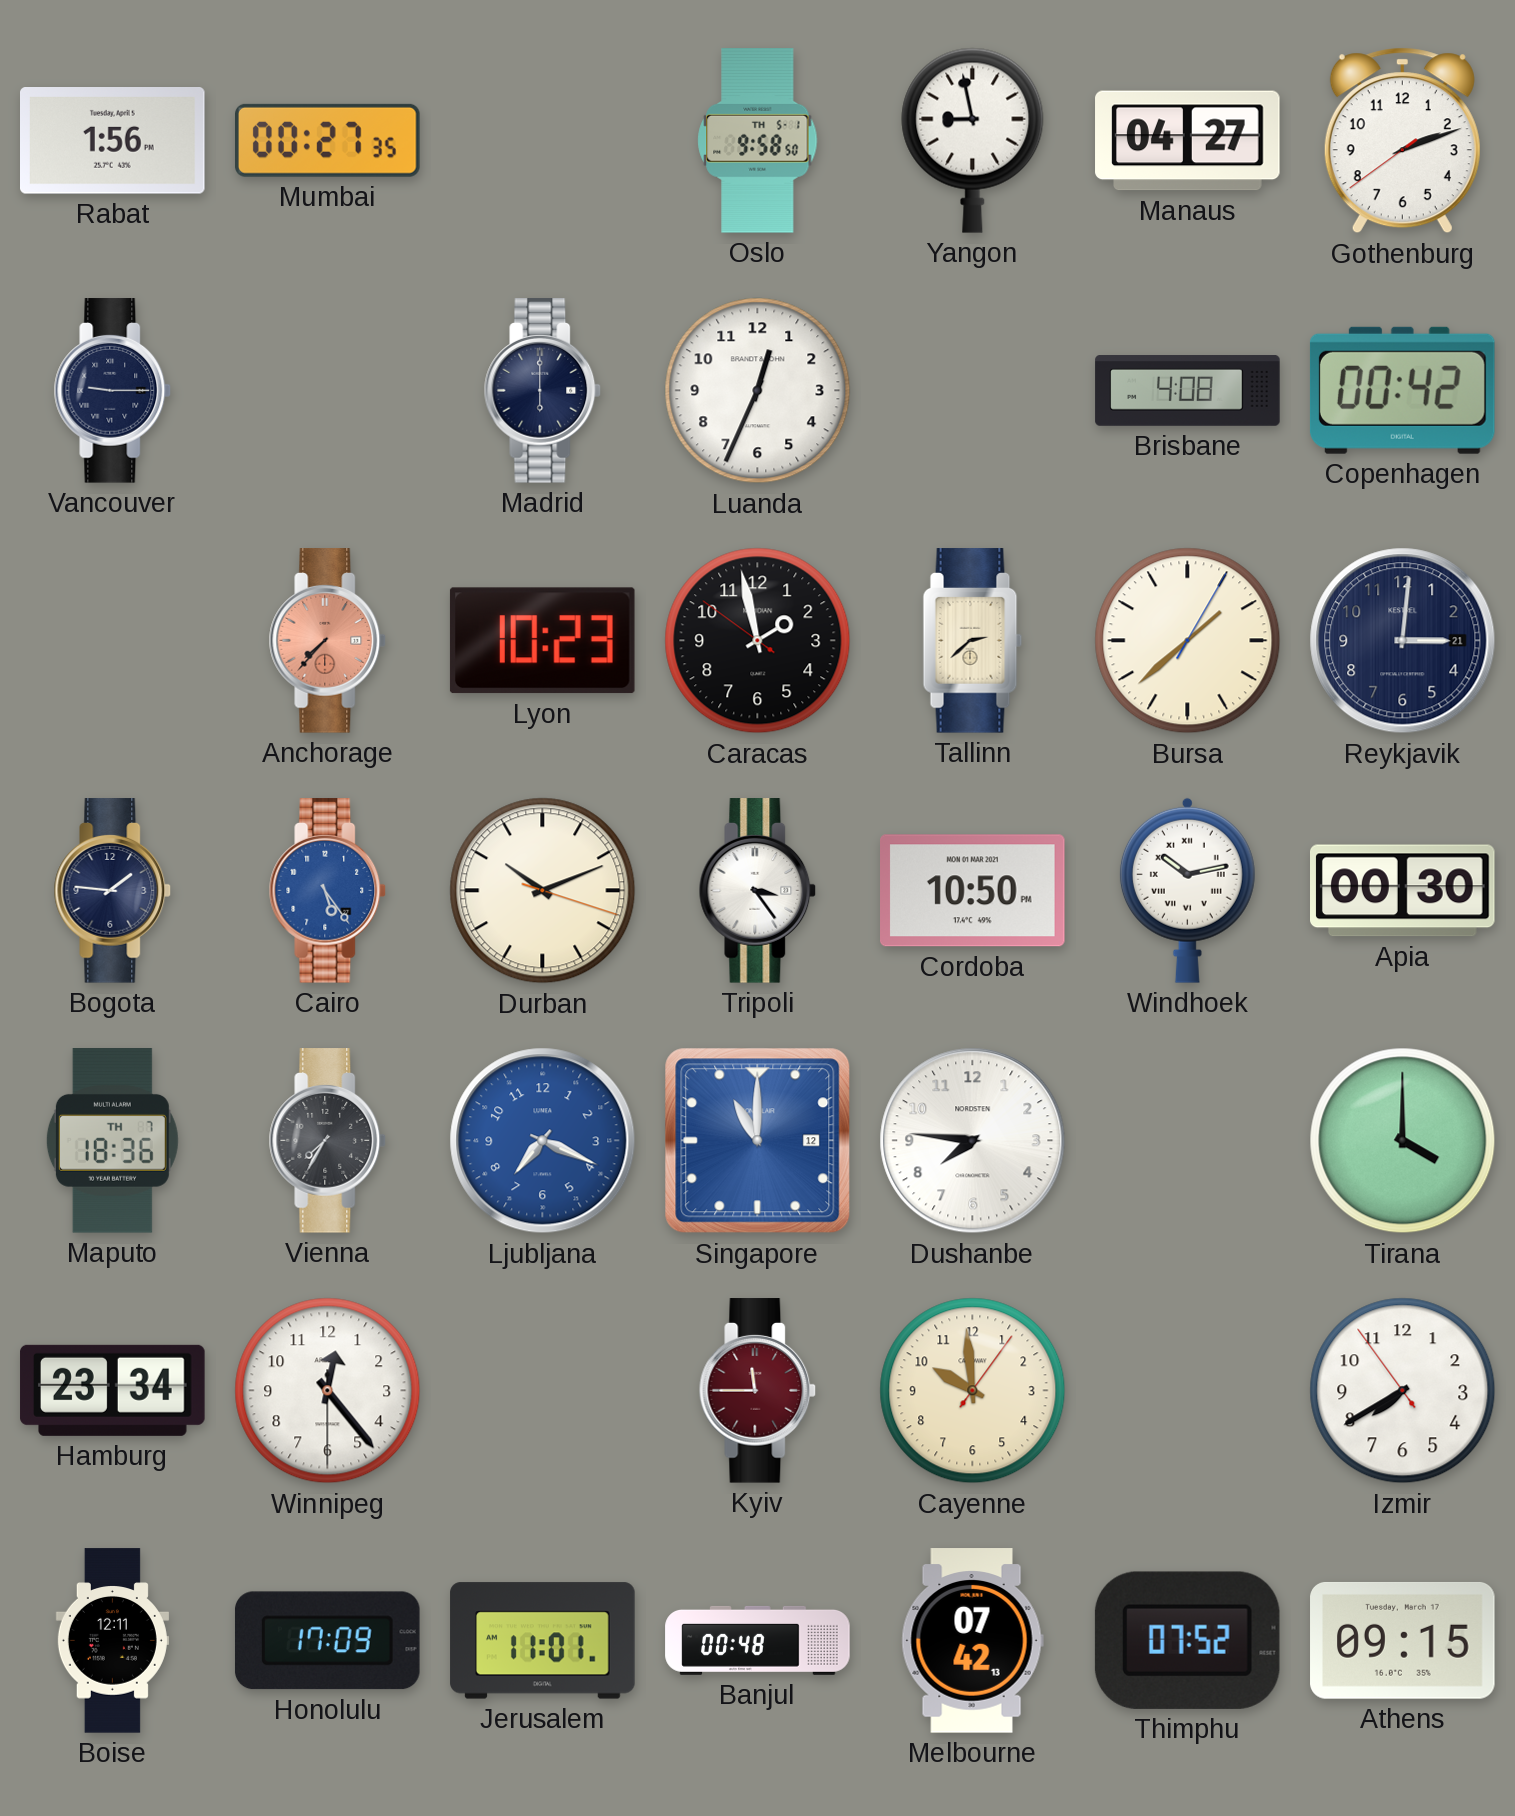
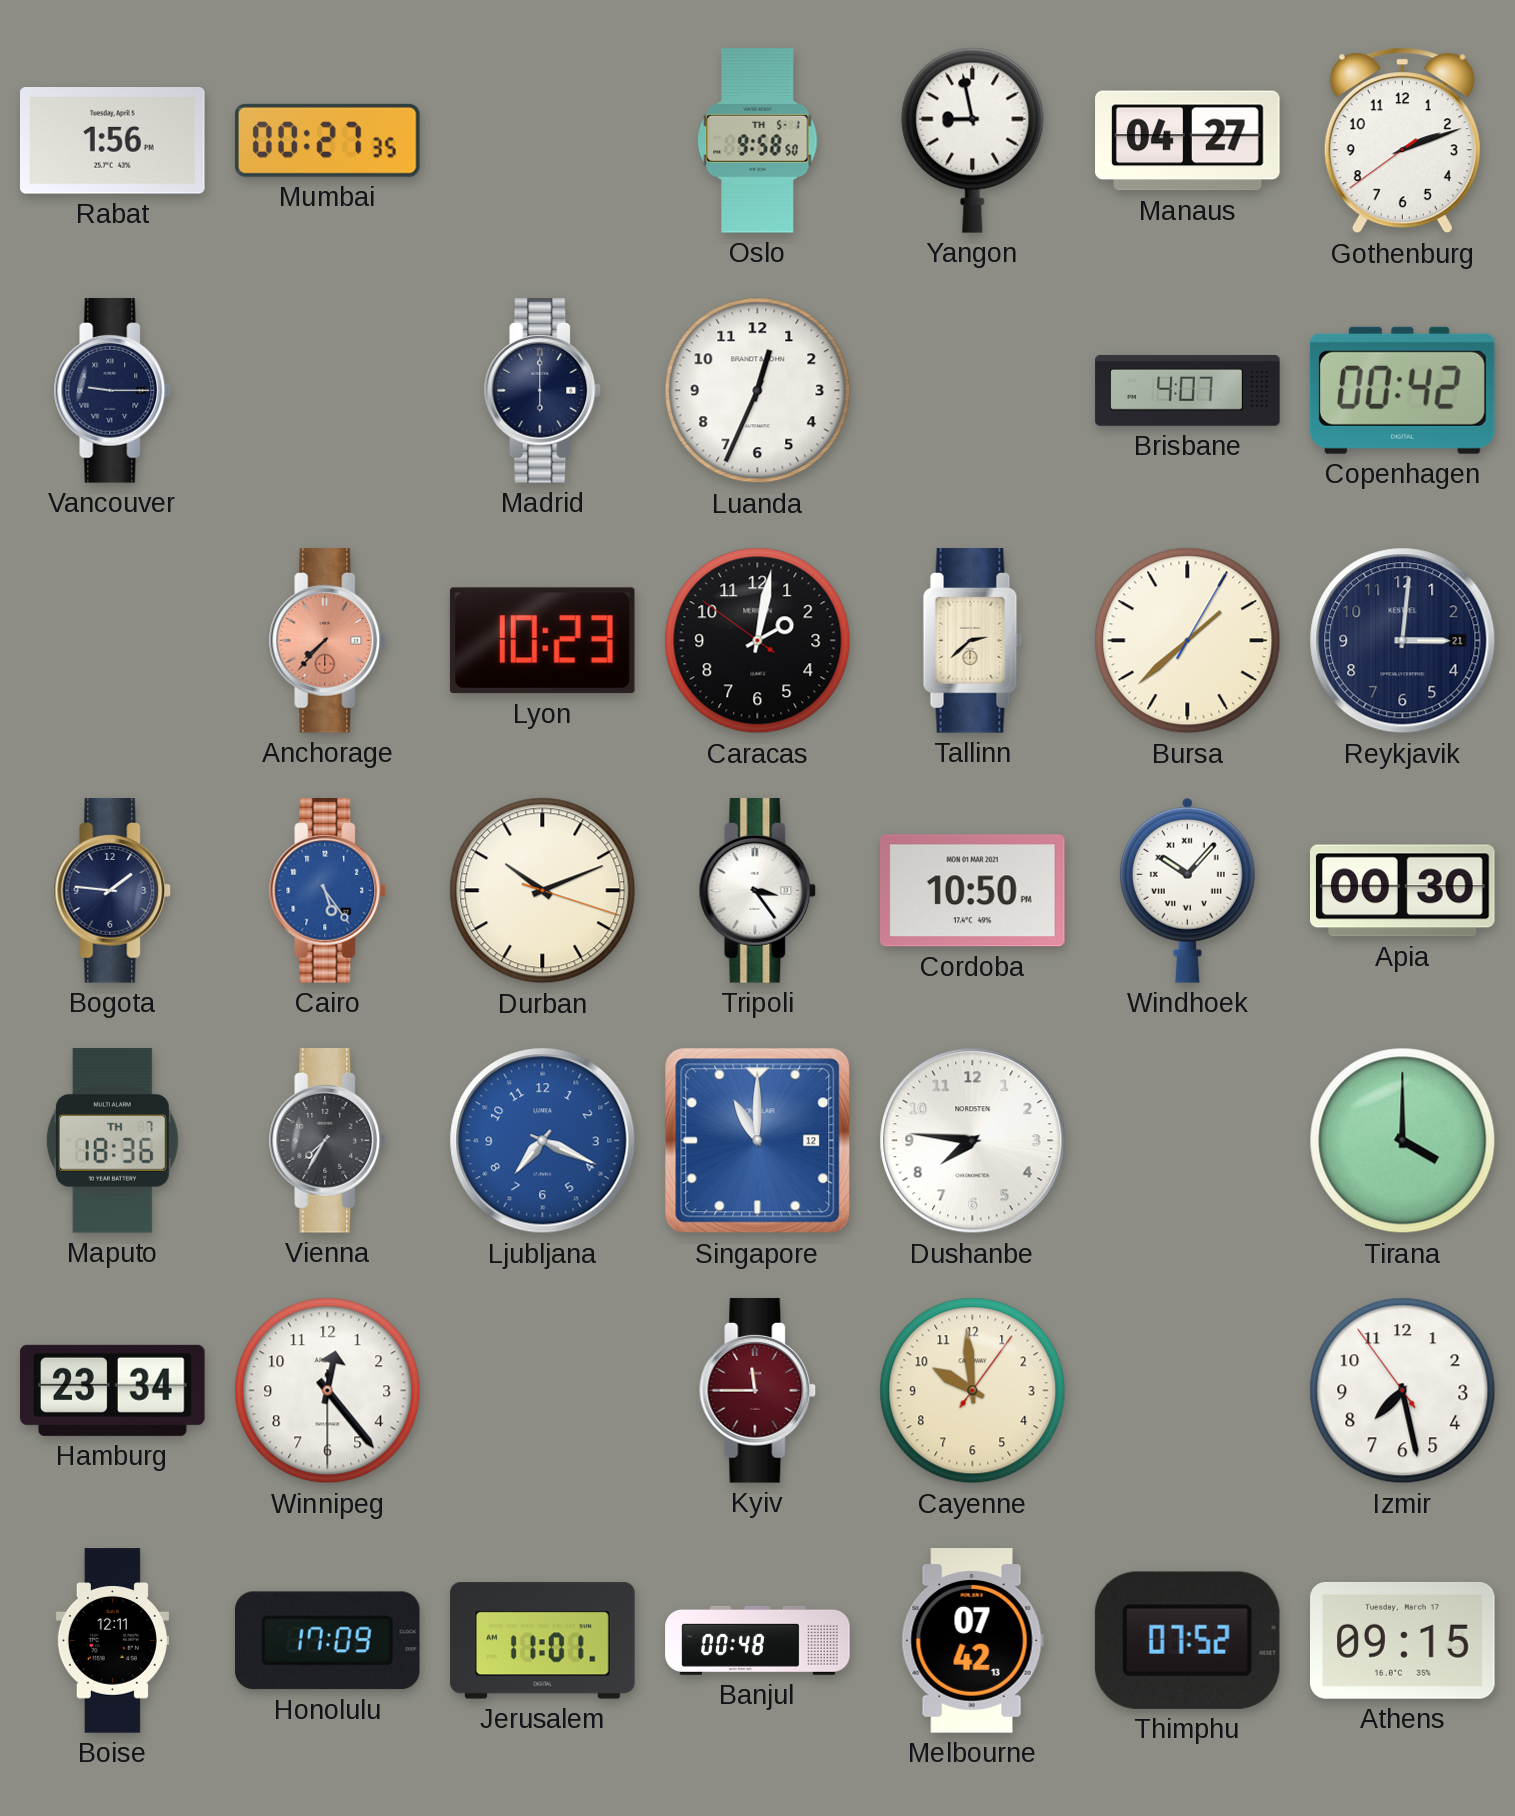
Brisbane: 4:08 -> 4:07
Caracas: 1:57 -> 2:01
Windhoek: 10:13 -> 10:07
Izmir: 7:39 -> 7:27
